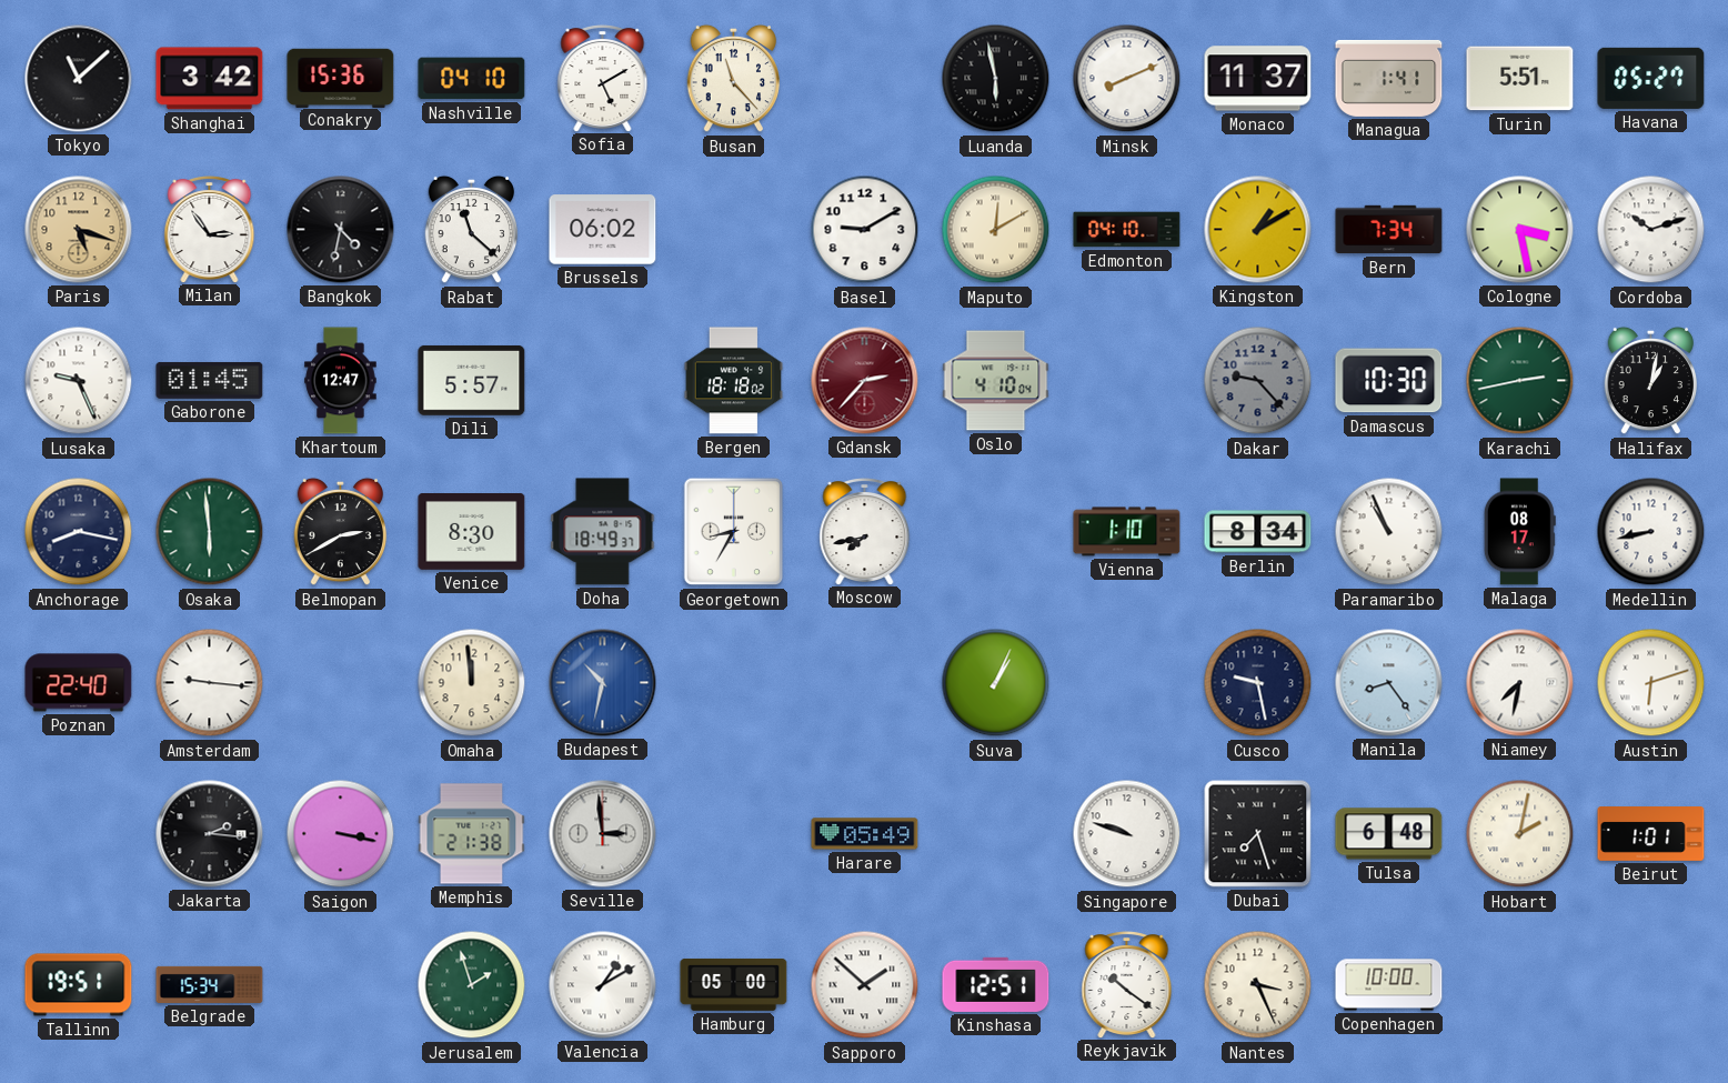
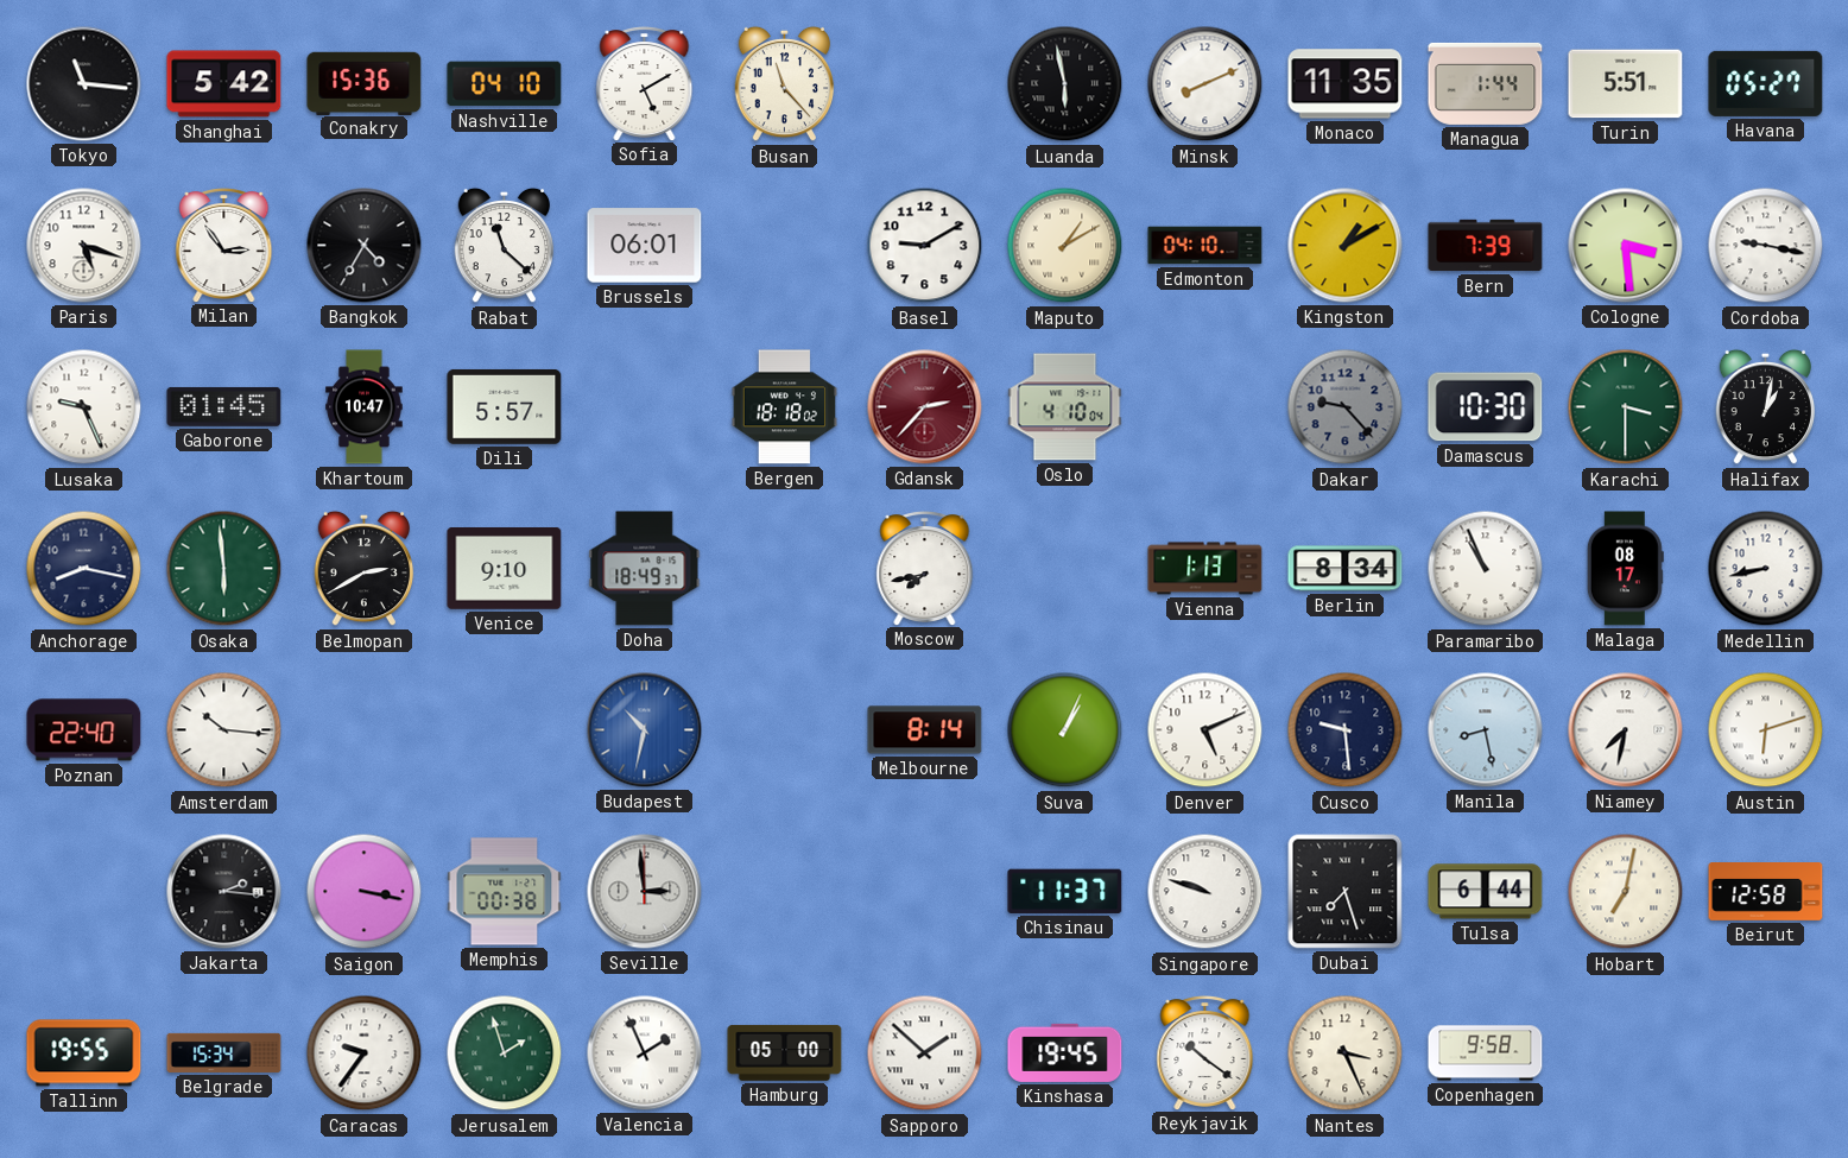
Tokyo: 11:08 -> 11:16
Shanghai: 3:42 -> 5:42
Monaco: 11:37 -> 11:35
Managua: 1:41 -> 1:44
Paris dial: champagne -> white
Bangkok: 4:32 -> 4:35
Brussels: 06:02 -> 06:01
Maputo: 12:10 -> 1:10
Bern: 7:34 -> 7:39
Cologne: 3:28 -> 3:29
Cordoba: 10:12 -> 9:17
Khartoum: 12:47 -> 10:47
Karachi: 2:43 -> 3:30
Venice: 8:30 -> 9:10
Georgetown: 8:35 -> none
Vienna: 1:10 -> 1:13
Amsterdam: 9:16 -> 10:16
Omaha: 11:59 -> none
Melbourne: none -> 8:14
Denver: none -> 5:11
Cusco: 9:28 -> 9:29
Manila: 8:24 -> 8:28
Memphis: 21:38 -> 00:38
Harare: 05:49 -> none
Chisinau: none -> 11:37
Tulsa: 6:48 -> 6:44
Hobart: 2:02 -> 7:02
Beirut: 1:01 -> 12:58
Tallinn: 19:51 -> 19:55
Caracas: none -> 9:36
Valencia: 1:10 -> 1:56
Kinshasa: 12:51 -> 19:45
Copenhagen: 10:00 -> 9:58
